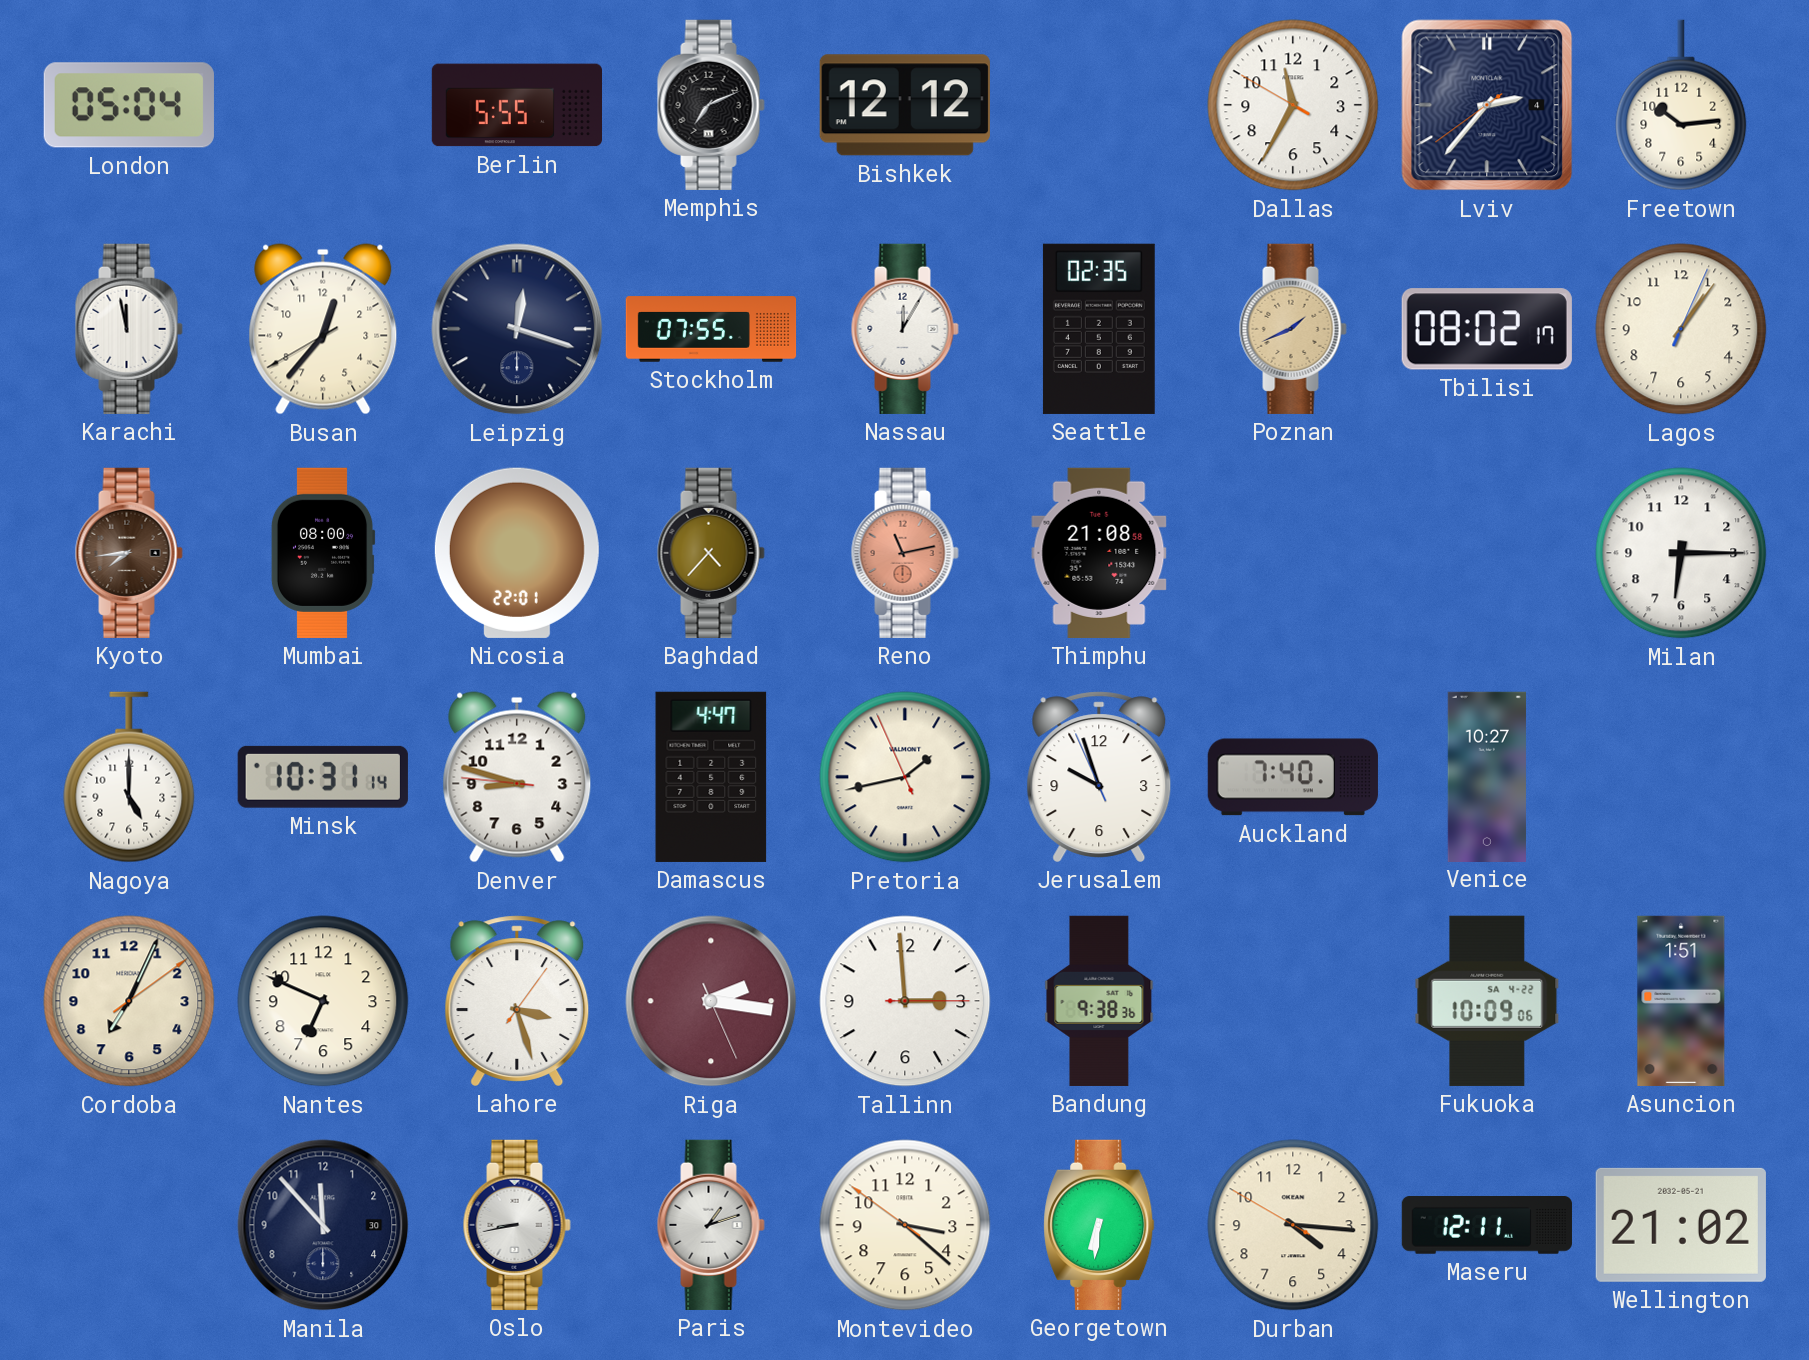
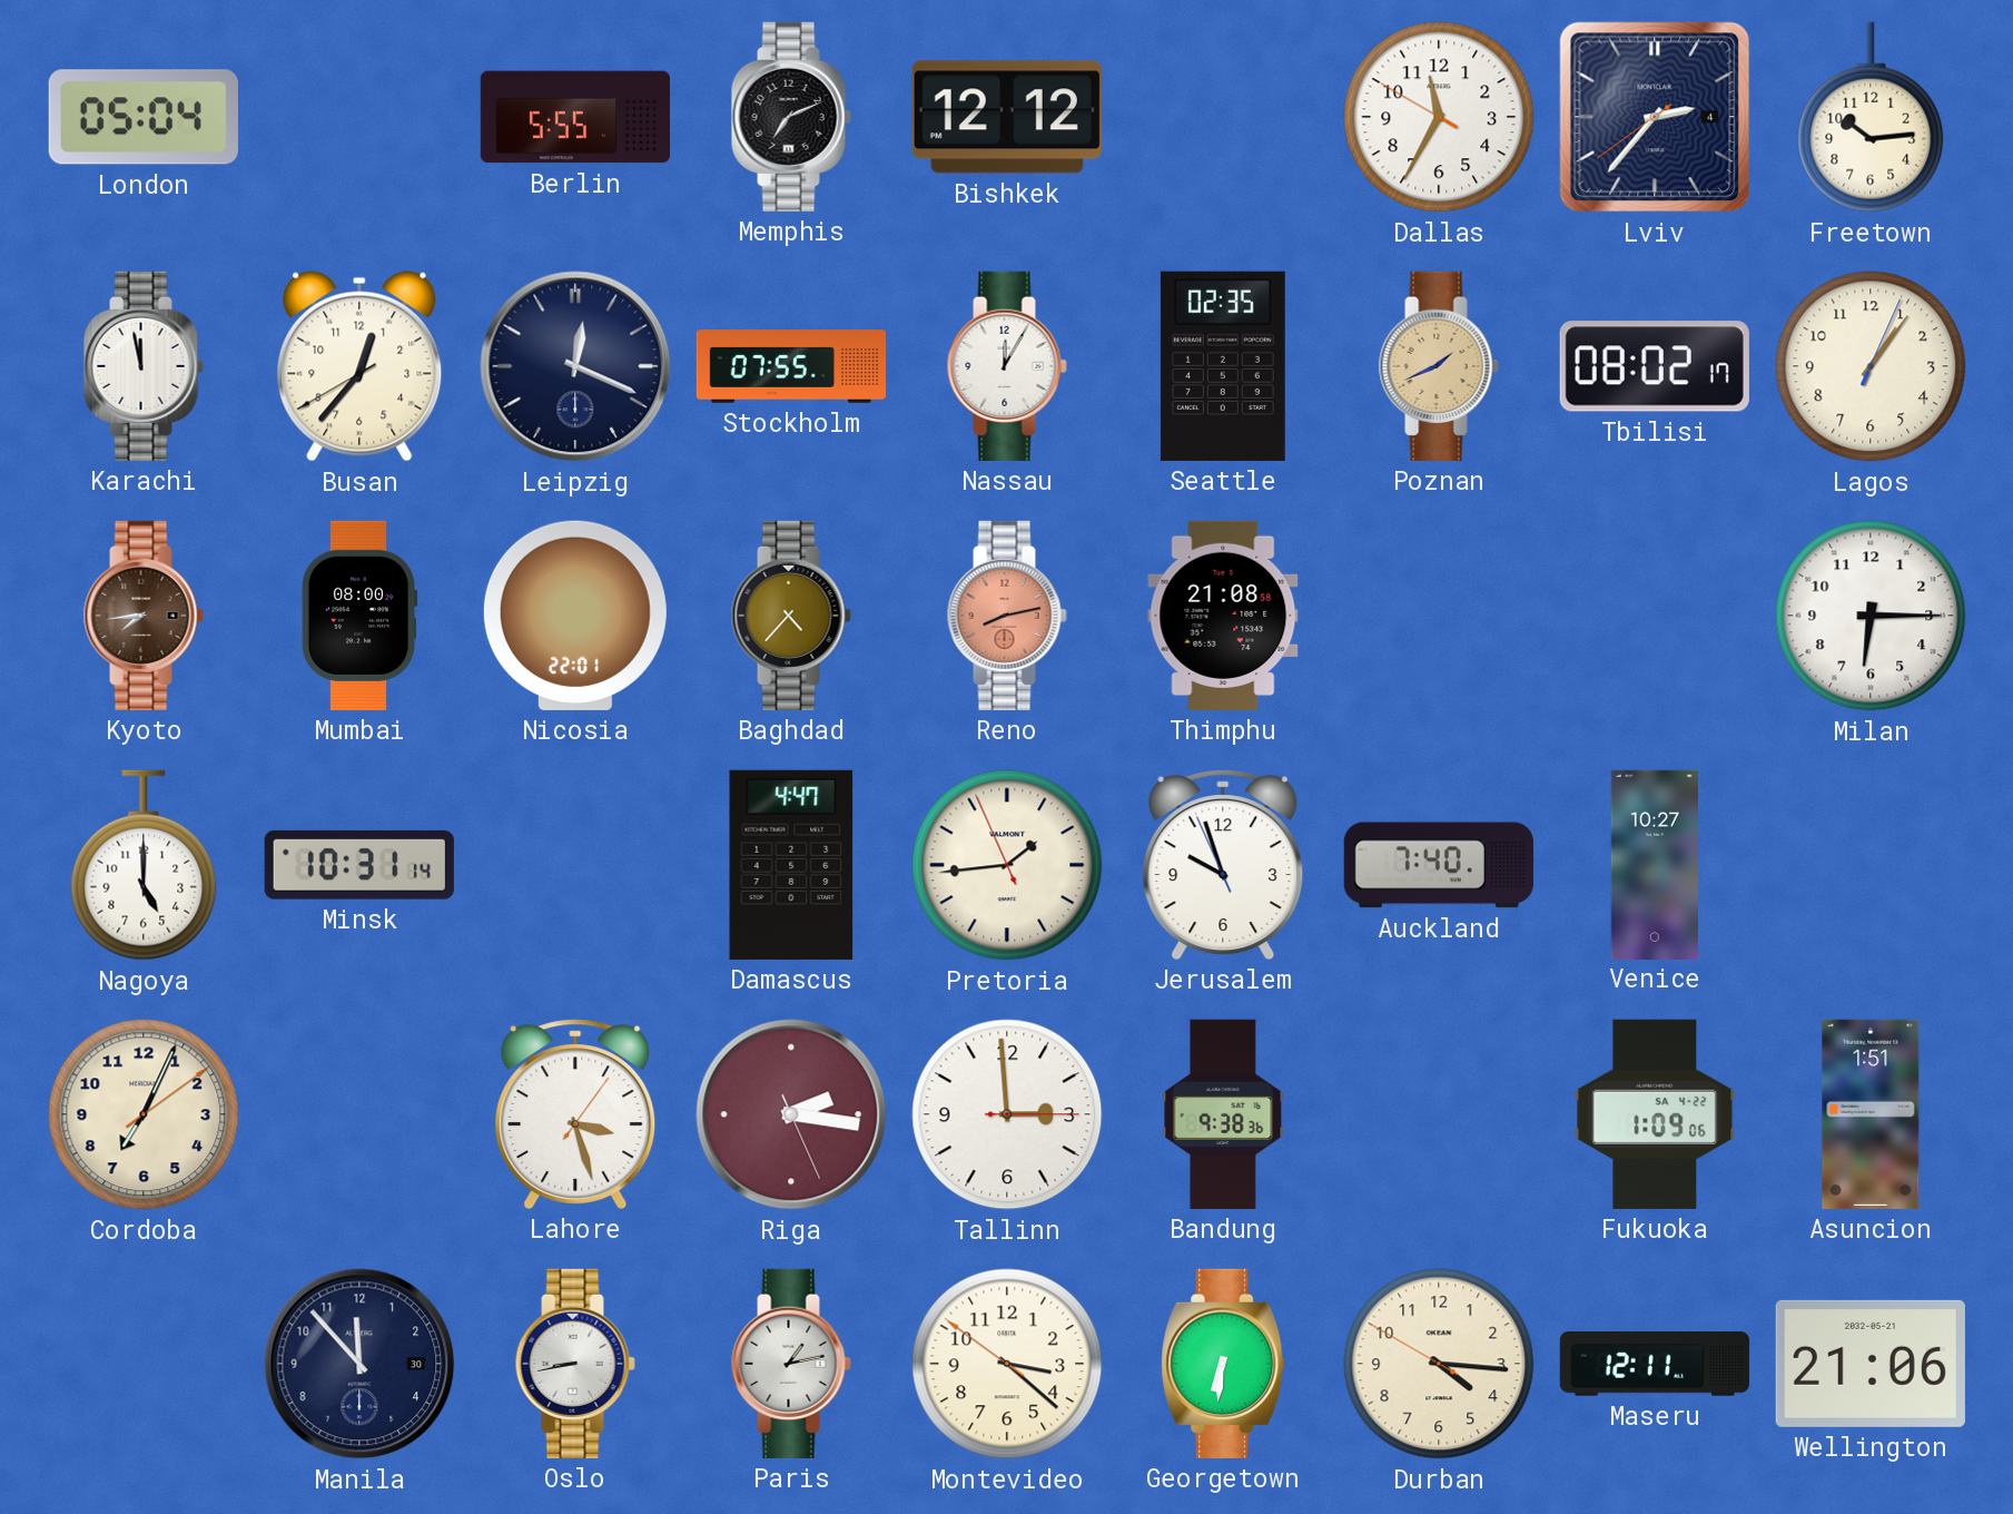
Leipzig: 12:18 -> 12:19
Reno: 11:13 -> 8:13
Denver: 8:47 -> none
Pretoria: 1:42 -> 1:43
Nantes: 6:49 -> none
Fukuoka: 10:09 -> 1:09
Paris: 1:12 -> 1:13
Wellington: 21:02 -> 21:06
